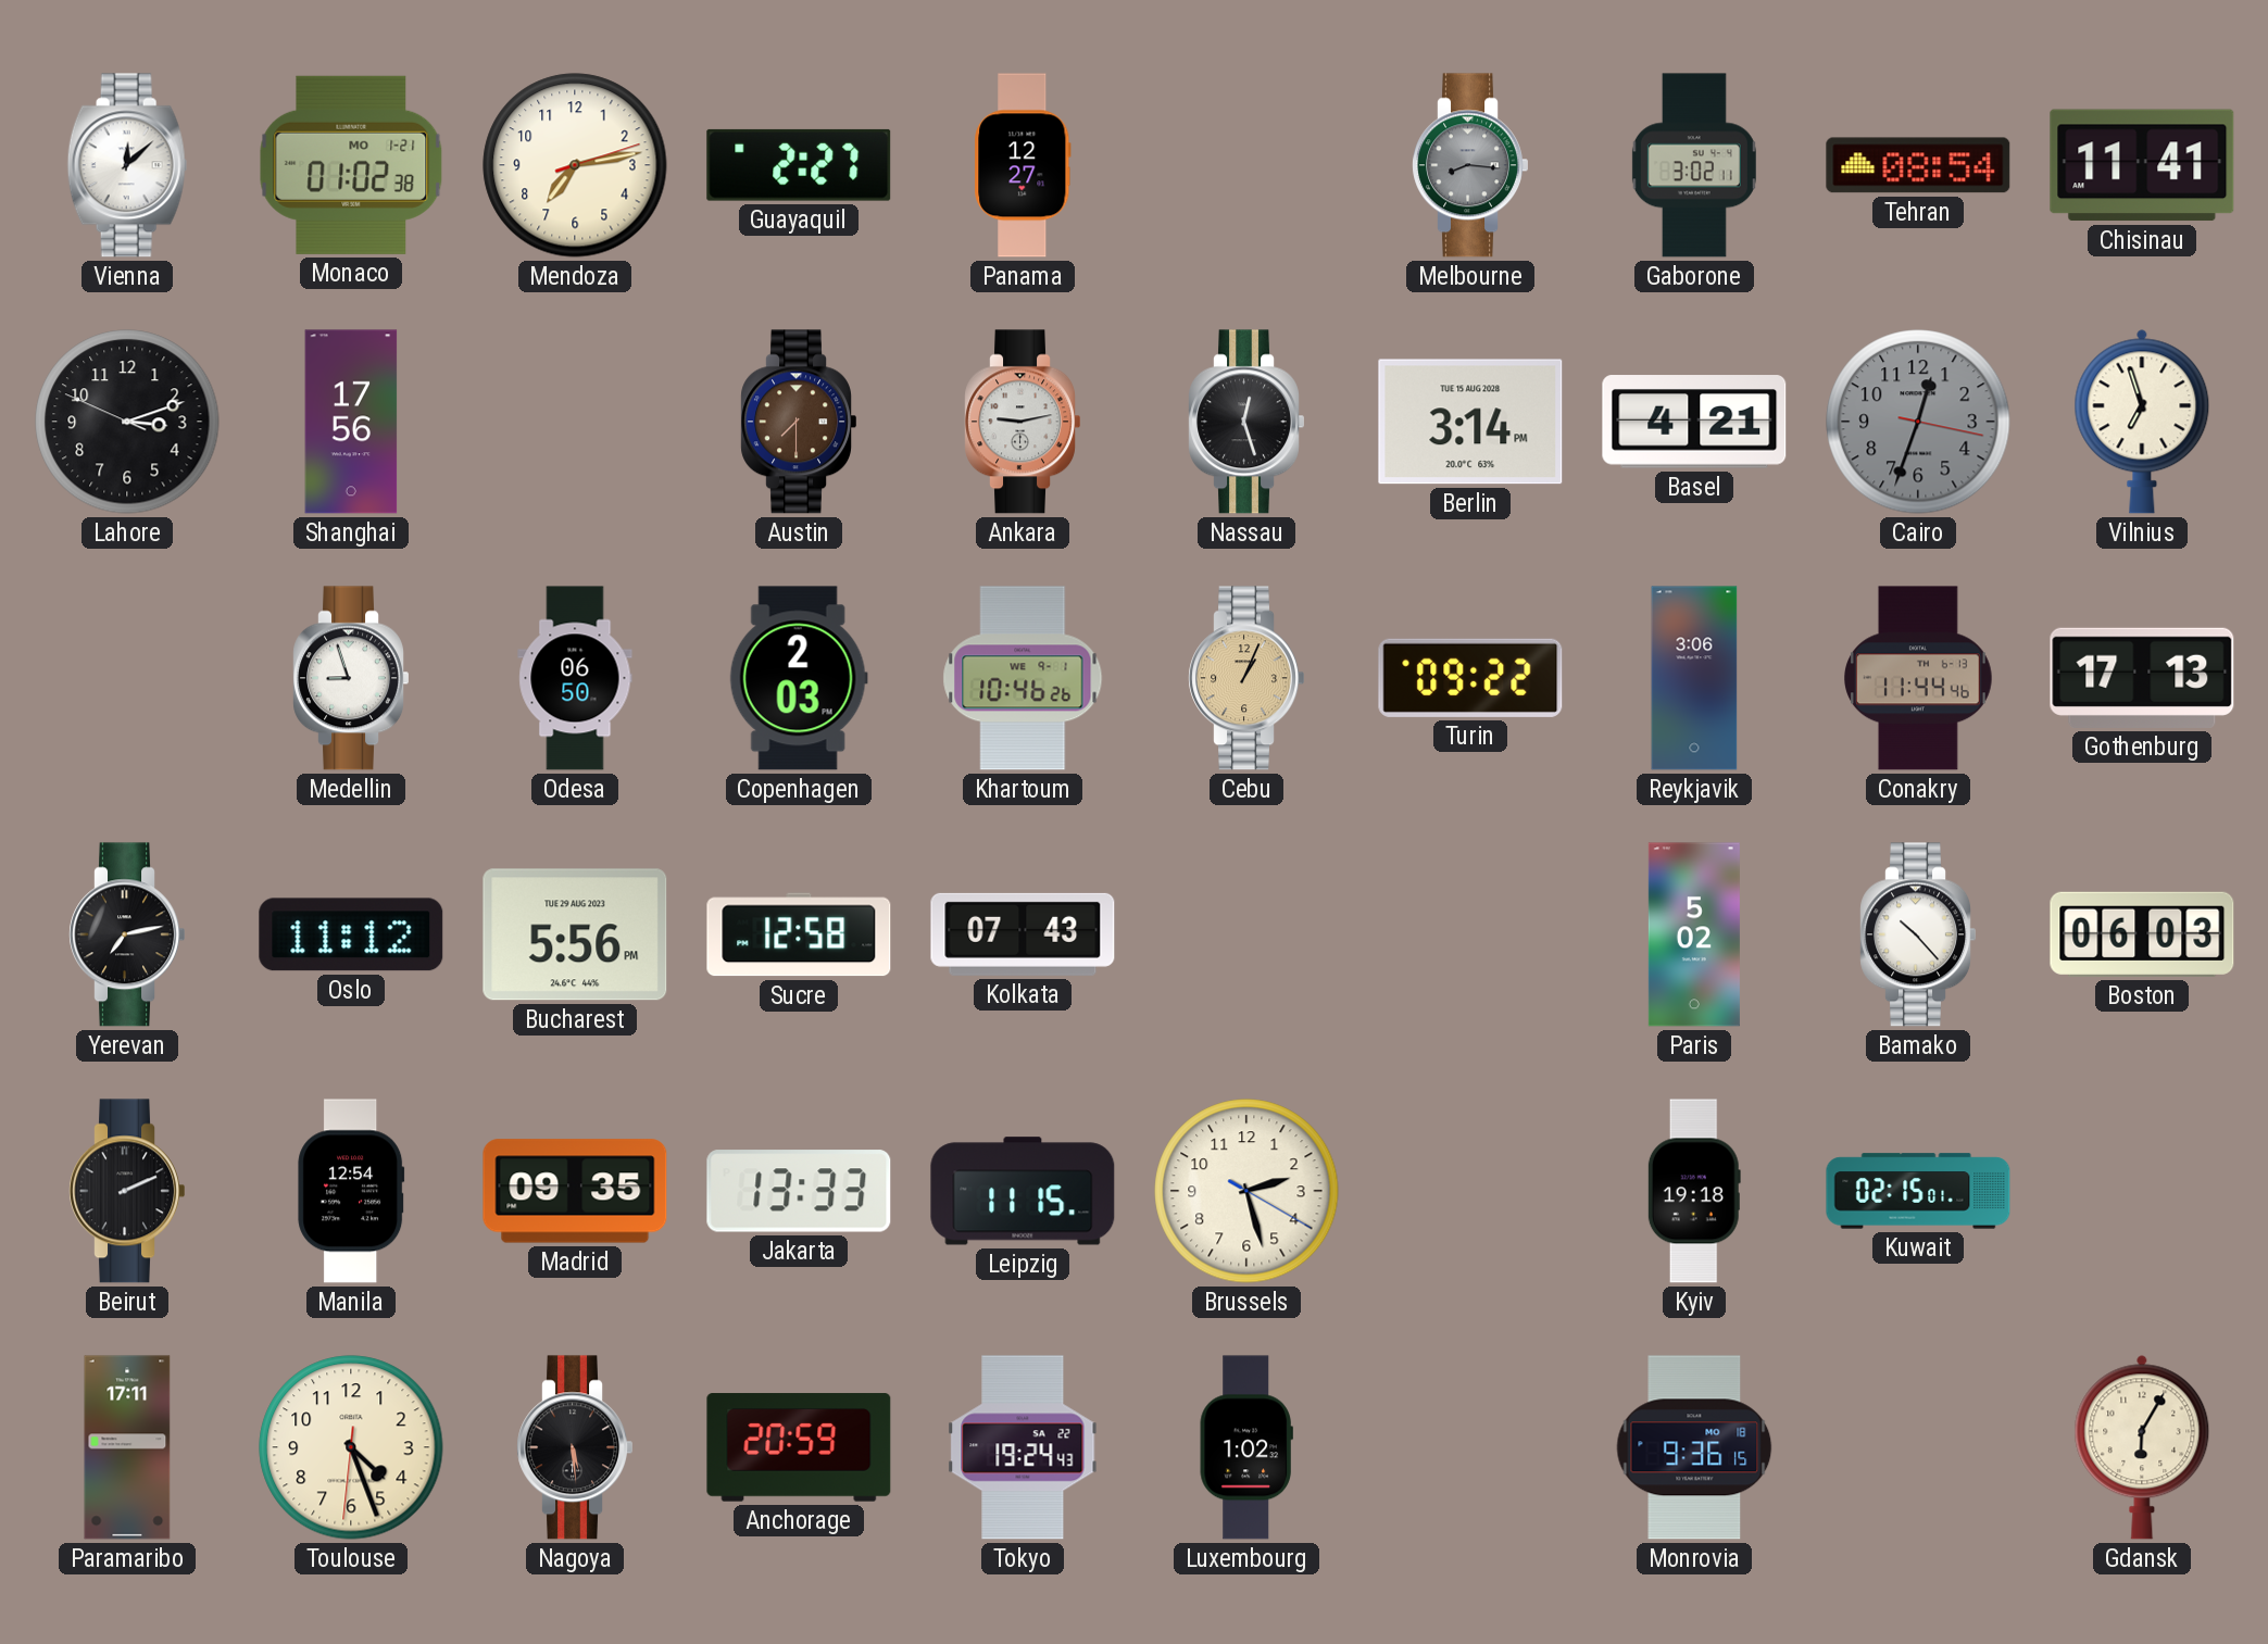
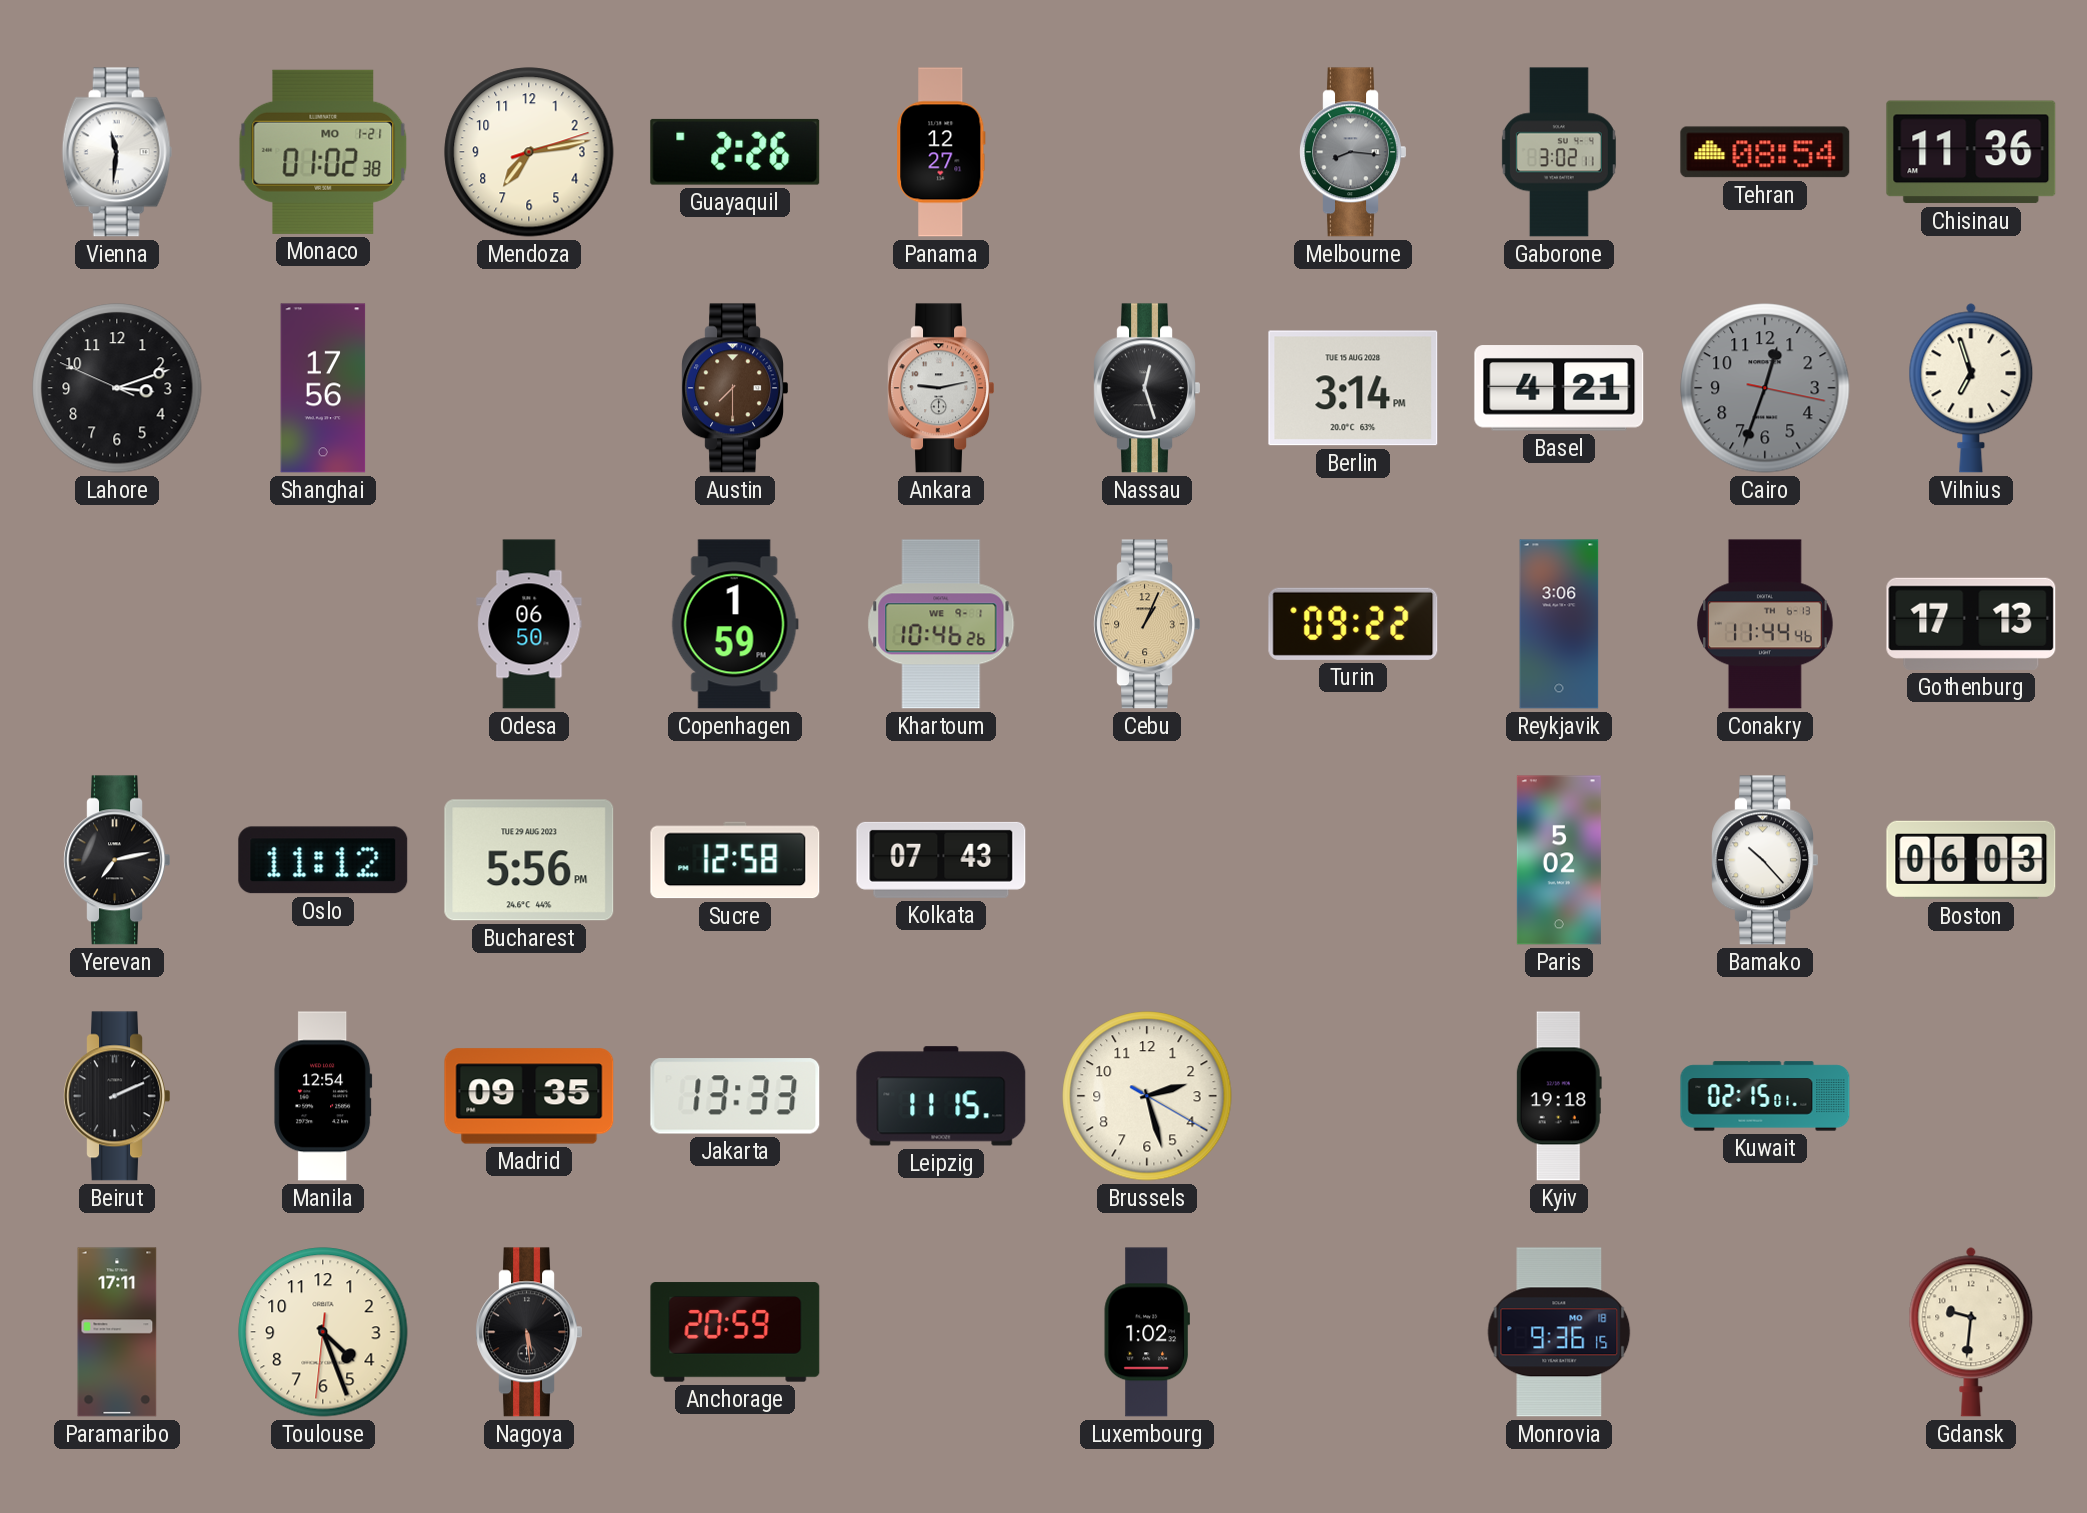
Vienna: 12:08 -> 11:31
Guayaquil: 2:27 -> 2:26
Chisinau: 11:41 -> 11:36
Medellin: 8:57 -> none
Copenhagen: 2:03 -> 1:59
Tokyo: 19:24 -> none
Gdansk: 6:05 -> 9:31
